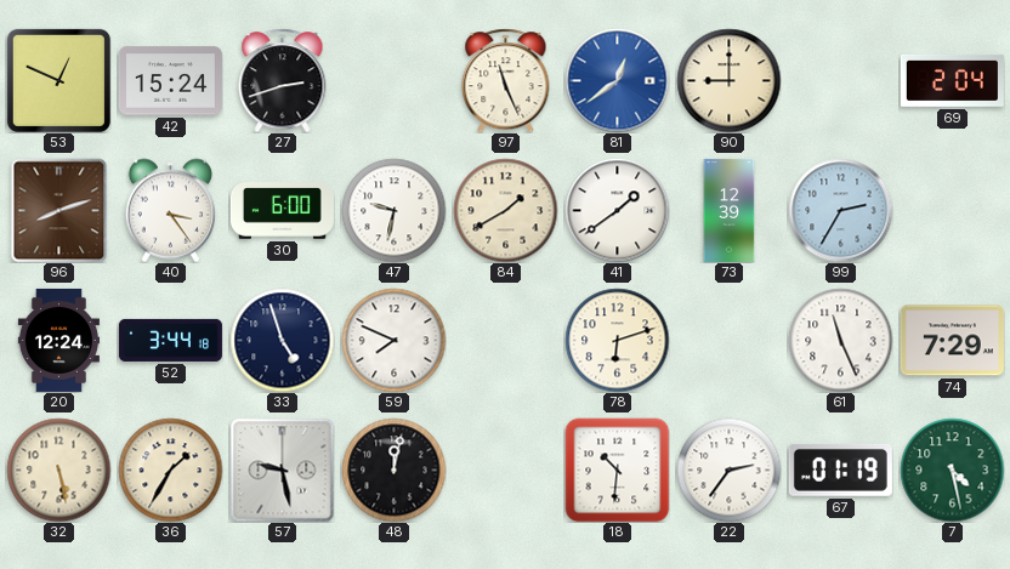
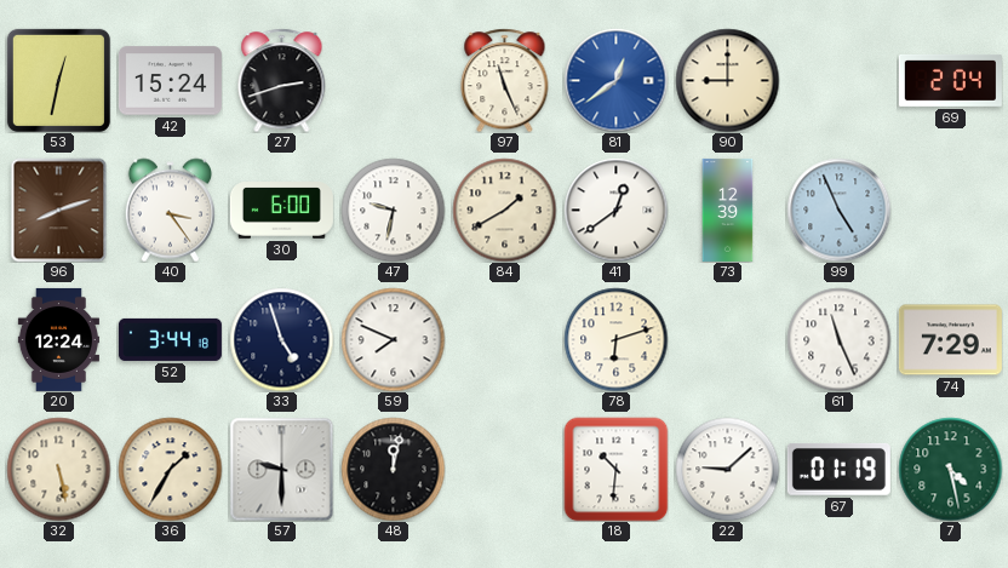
53: 12:49 -> 12:32
41: 1:39 -> 12:39
99: 2:35 -> 4:56
57: 9:28 -> 9:30
22: 2:36 -> 9:08
